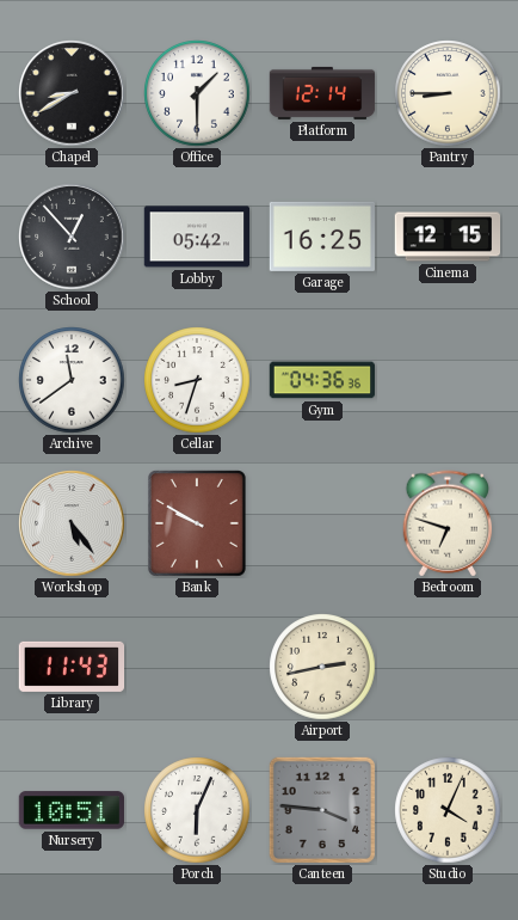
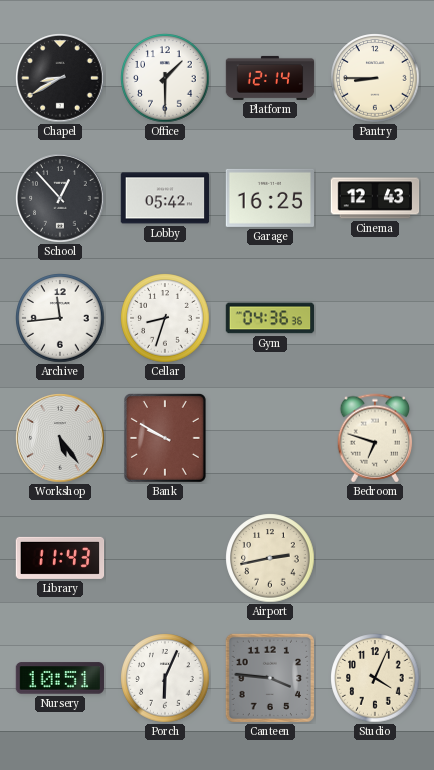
Cinema: 12:15 -> 12:43
Archive: 11:39 -> 11:44
